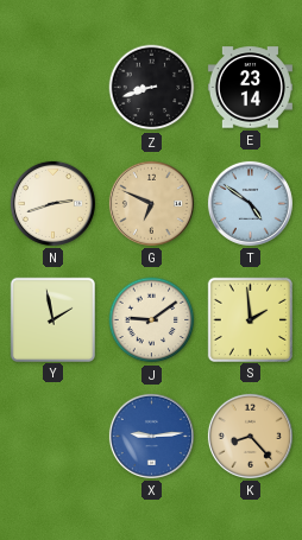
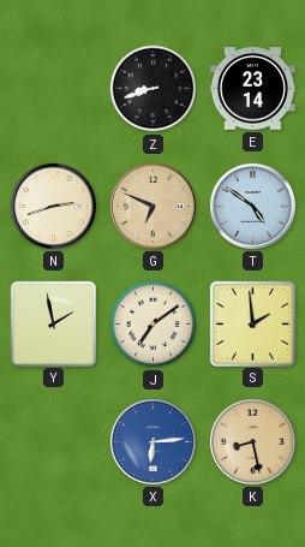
J: 9:09 -> 7:09
X: 9:14 -> 6:14
K: 8:23 -> 8:28
